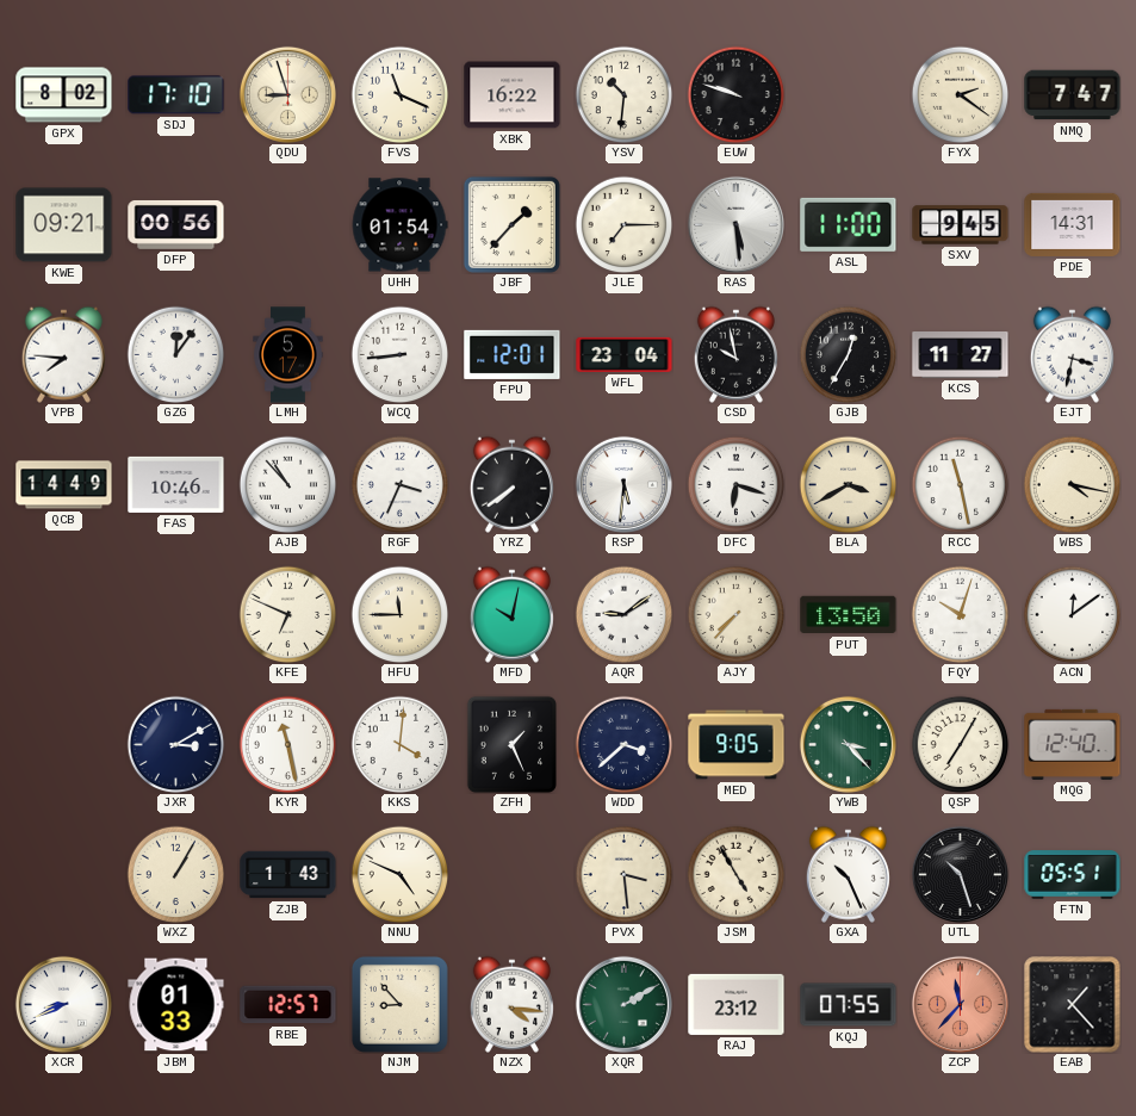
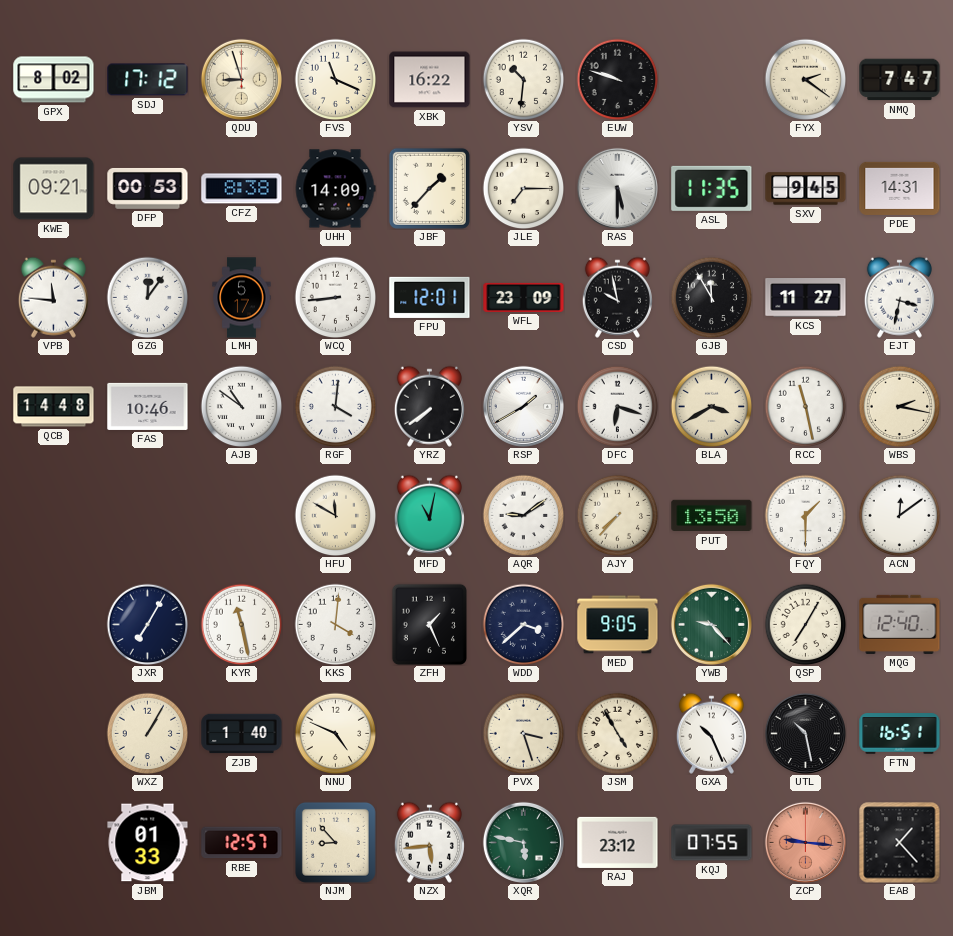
SDJ: 17:10 -> 17:12
DFP: 00:56 -> 00:53
CFZ: none -> 8:38
UHH: 01:54 -> 14:09
RAS: 5:29 -> 5:30
ASL: 11:00 -> 11:35
VPB: 7:46 -> 11:46
WFL: 23:04 -> 23:09
GJB: 12:35 -> 11:55
QCB: 14:49 -> 14:48
AJB: 10:53 -> 10:51
RGF: 3:34 -> 4:01
RSP: 5:31 -> 1:40
WBS: 4:17 -> 2:17
KFE: 6:49 -> none
HFU: 11:45 -> 11:50
MFD: 10:02 -> 11:02
FQY: 10:03 -> 1:30
JXR: 3:10 -> 7:05
YWB: 3:23 -> 9:23
ZJB: 1:43 -> 1:40
PVX: 3:29 -> 3:27
UTL: 10:27 -> 10:28
FTN: 05:51 -> 16:51
XCR: 8:41 -> none
NZX: 4:16 -> 5:44
XQR: 2:10 -> 5:47
ZCP: 11:37 -> 9:16
